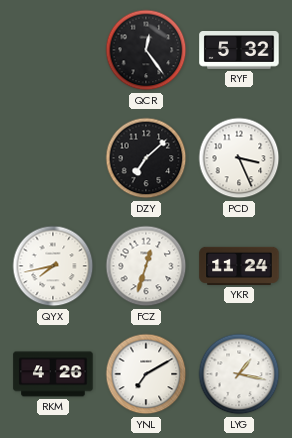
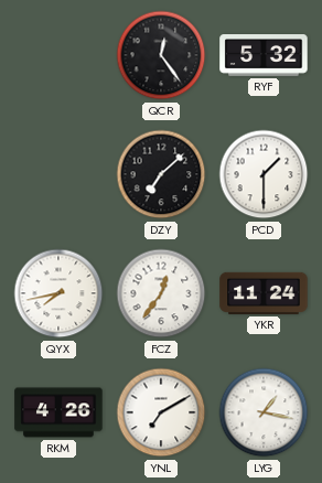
PCD: 3:26 -> 1:30
FCZ: 12:33 -> 12:36
